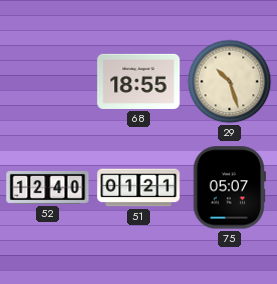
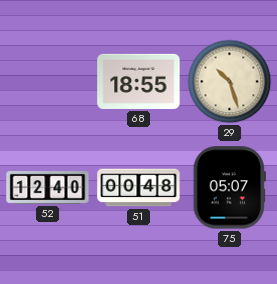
51: 01:21 -> 00:48
